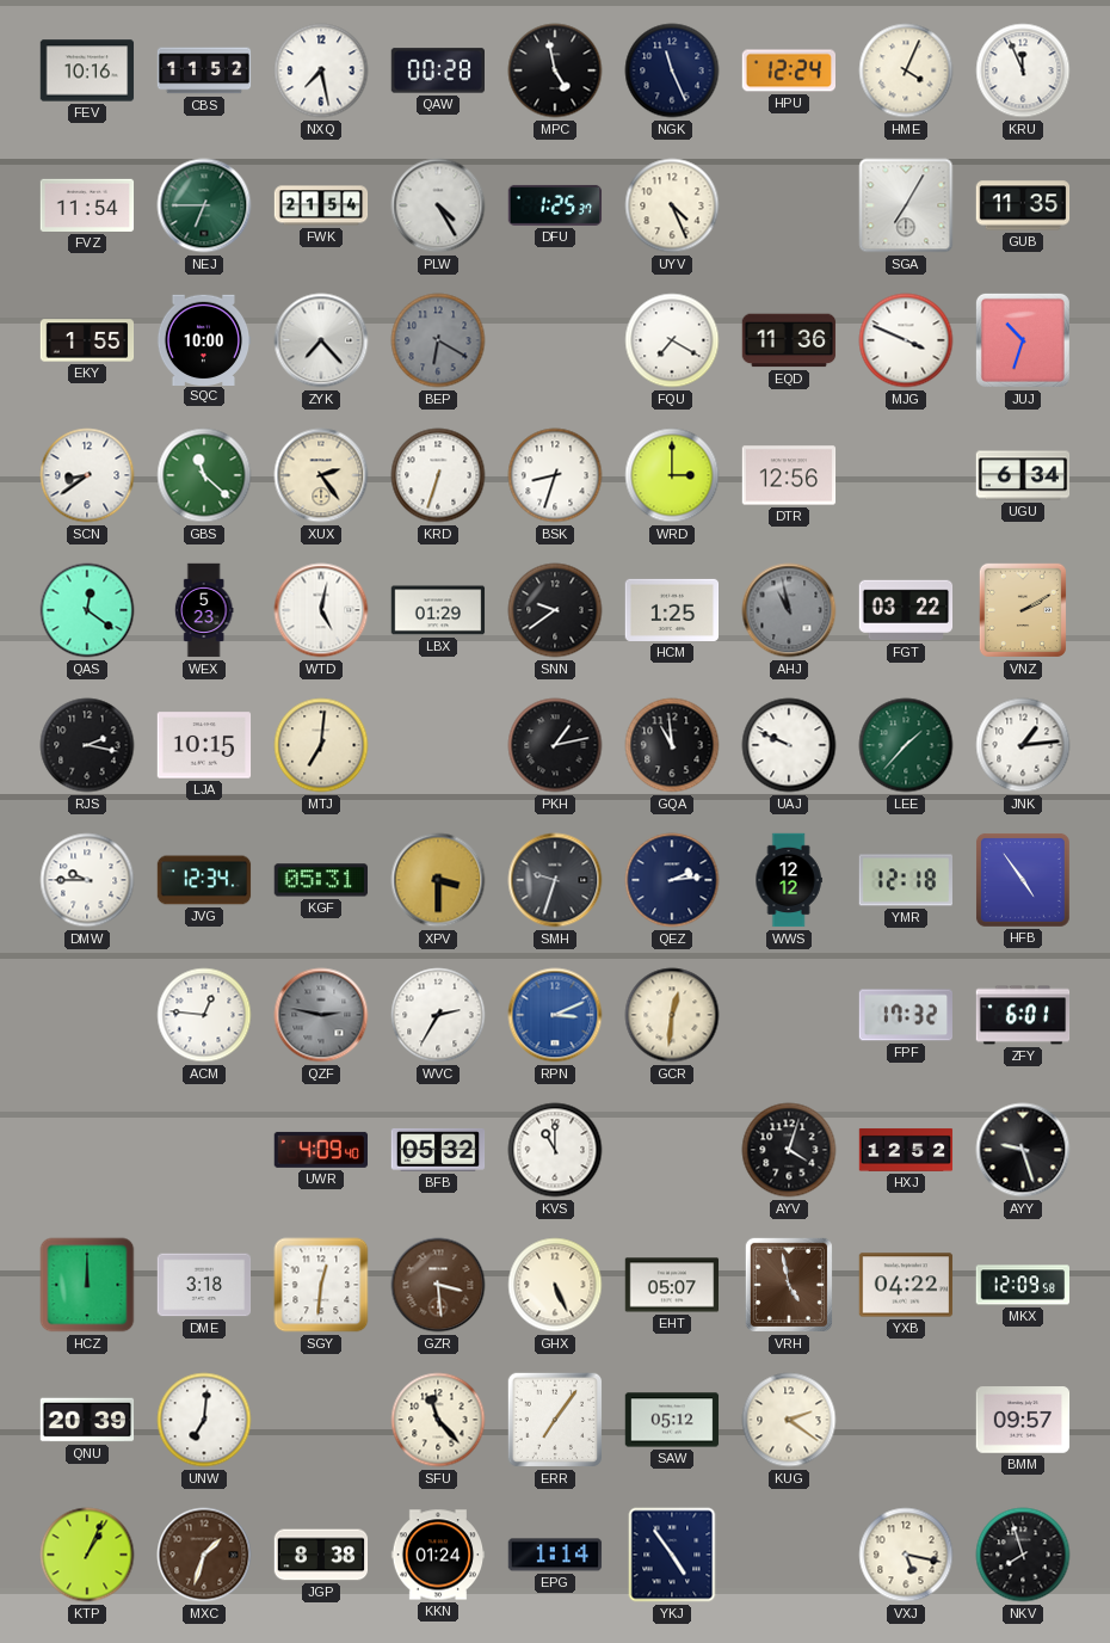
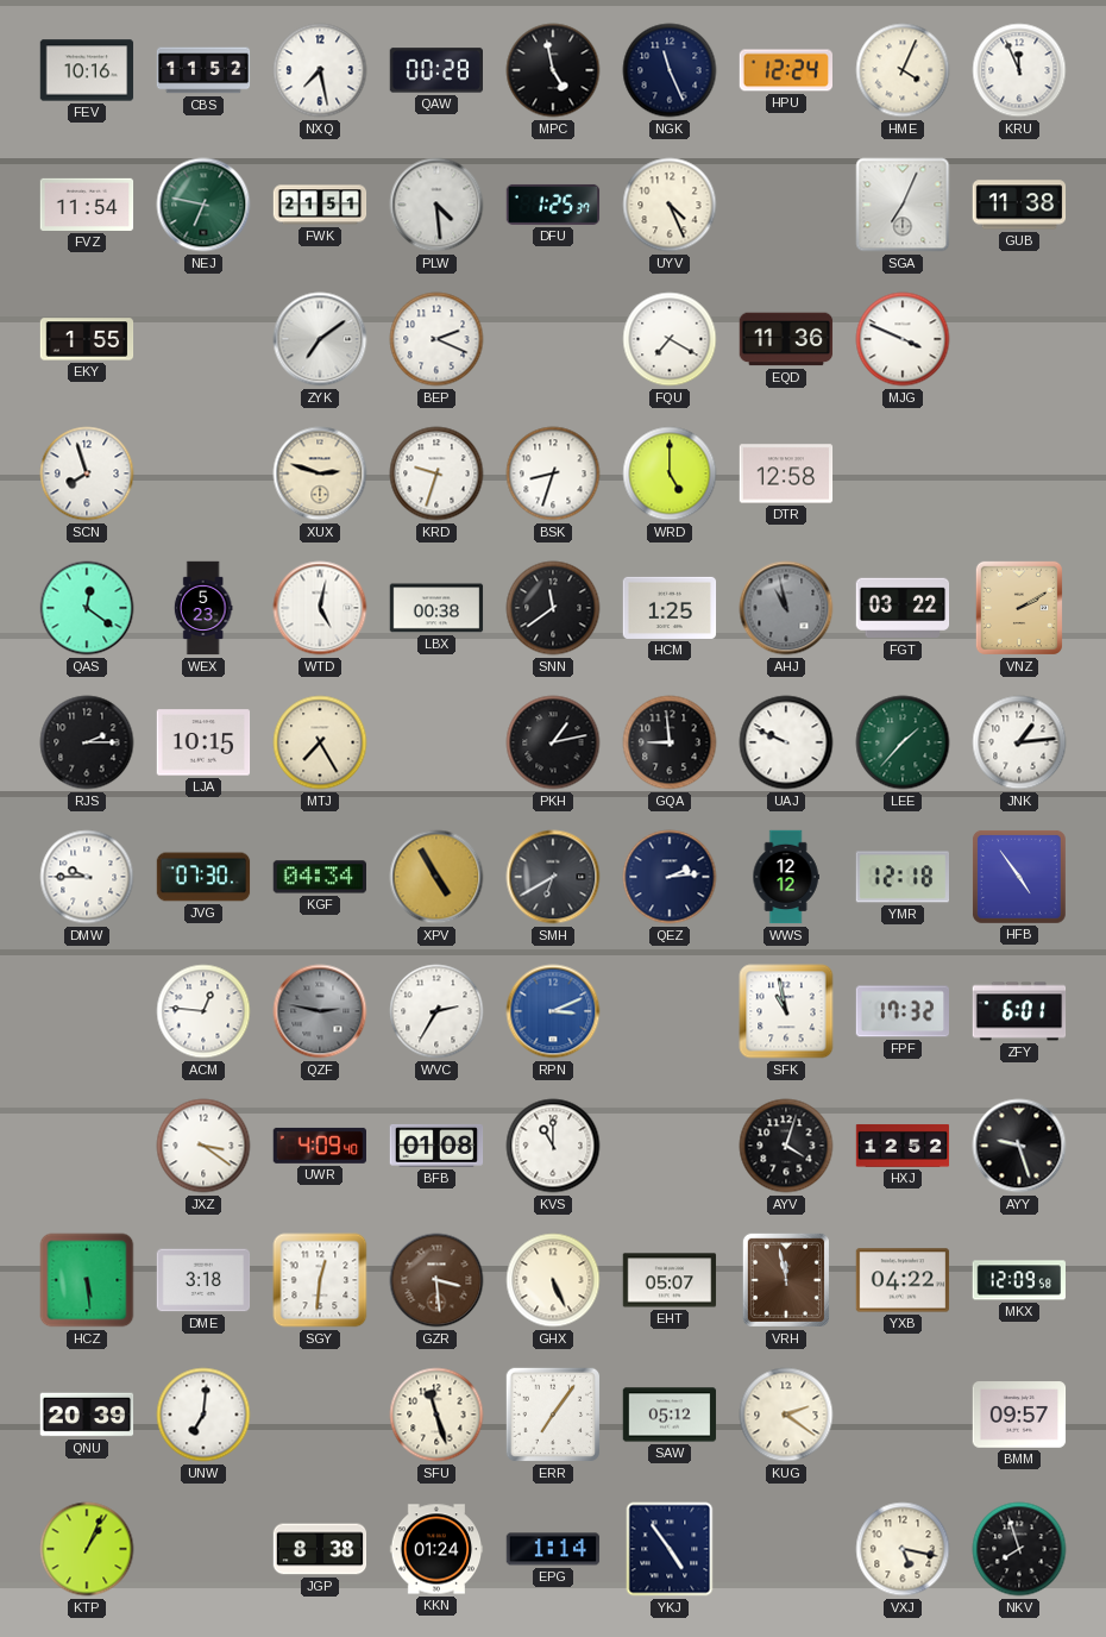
NEJ: 6:45 -> 6:47
FWK: 21:54 -> 21:51
PLW: 4:25 -> 4:29
SGA: 7:05 -> 7:04
GUB: 11:35 -> 11:38
SQC: 10:00 -> none
ZYK: 7:23 -> 7:09
BEP: 6:20 -> 2:19
BEP dial: grey -> white
JUJ: 10:33 -> none
SCN: 8:39 -> 7:57
GBS: 11:22 -> none
XUX: 2:24 -> 2:48
KRD: 6:33 -> 9:33
WRD: 3:00 -> 5:00
DTR: 12:56 -> 12:58
UGU: 6:34 -> none
LBX: 01:29 -> 00:38
SNN: 9:39 -> 11:39
RJS: 2:17 -> 2:15
MTJ: 7:01 -> 7:25
GQA: 10:59 -> 8:59
JVG: 12:34 -> 07:30
KGF: 05:31 -> 04:34
XPV: 3:30 -> 4:55
SMH: 9:33 -> 6:40
GCR: 12:31 -> none
SFK: none -> 10:58
JXZ: none -> 3:21
BFB: 05:32 -> 01:08
HCZ: 12:00 -> 5:29
VRH: 4:58 -> 11:58
SFU: 11:23 -> 11:27
MXC: 1:33 -> none
